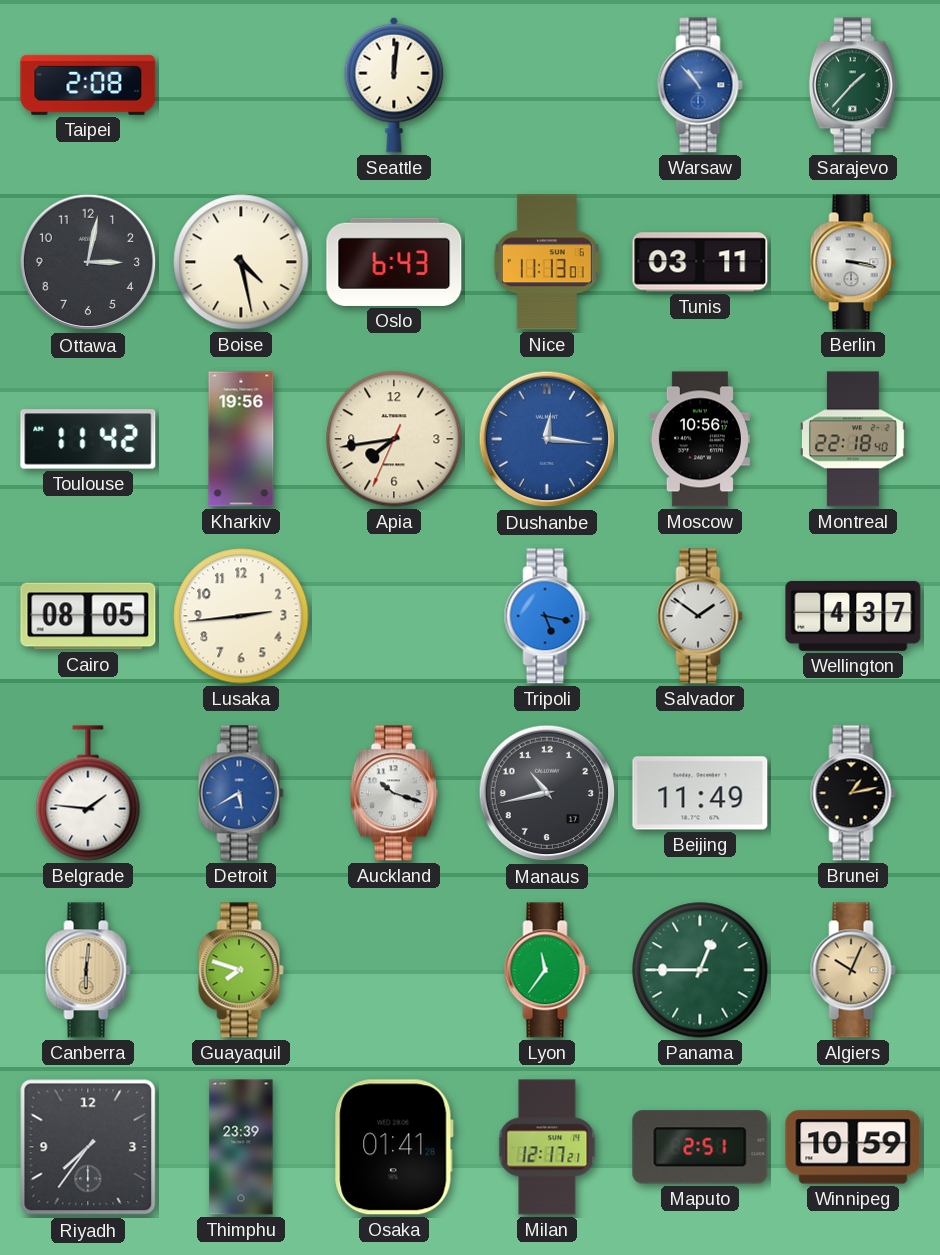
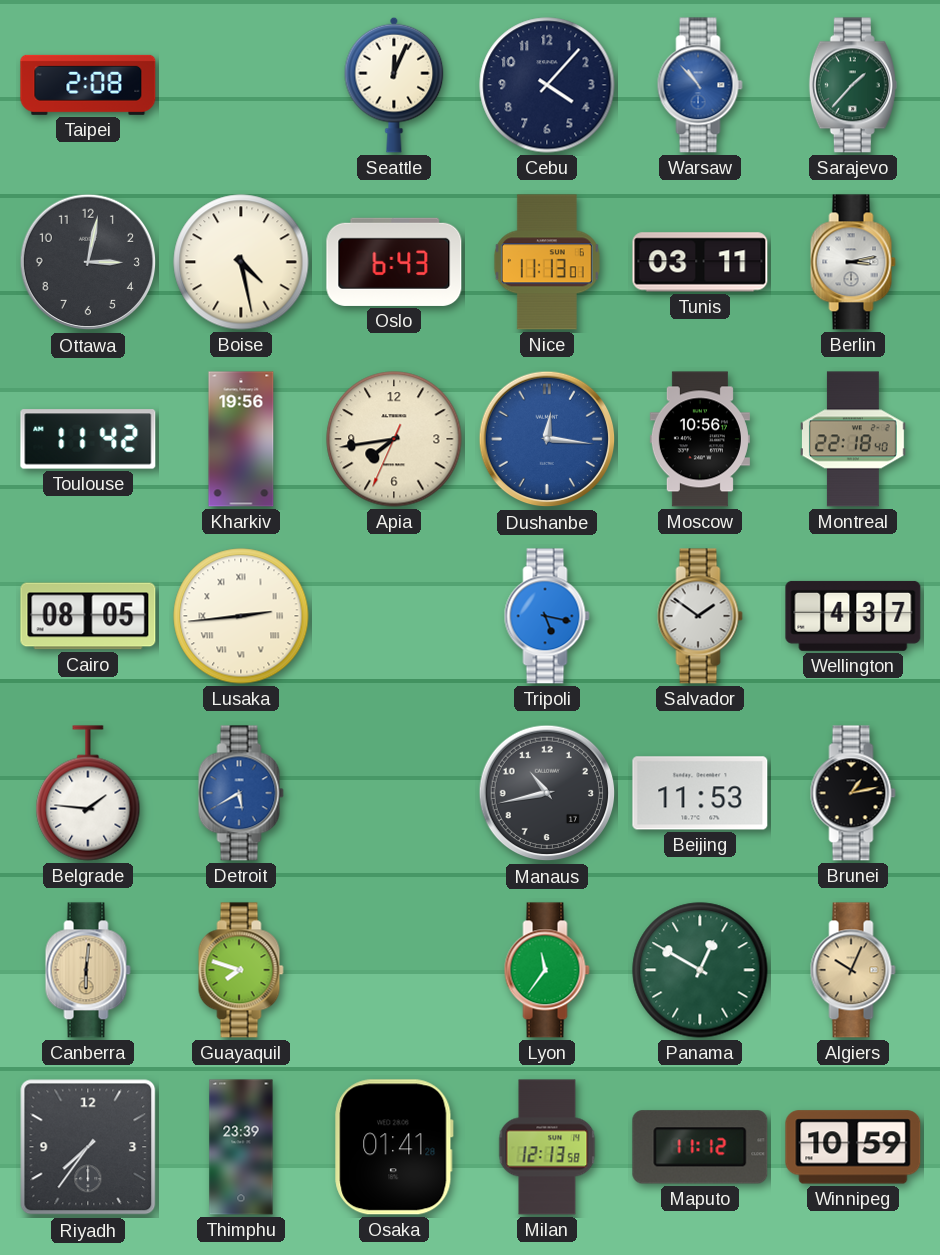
Seattle: 12:01 -> 12:04
Cebu: none -> 4:07
Berlin: 3:17 -> 3:13
Lusaka numerals: Arabic -> Roman
Auckland: 10:18 -> none
Beijing: 11:49 -> 11:53
Panama: 12:45 -> 12:50
Milan: 12:17 -> 12:13
Maputo: 2:51 -> 11:12
